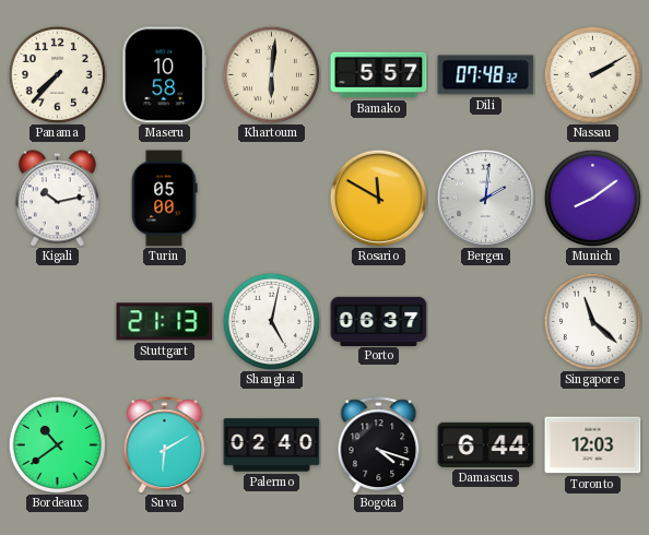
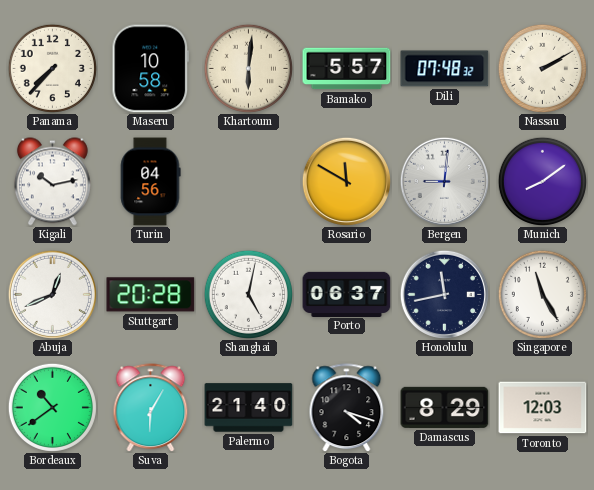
Turin: 05:00 -> 04:56
Bergen: 2:01 -> 9:01
Abuja: none -> 12:41
Stuttgart: 21:13 -> 20:28
Honolulu: none -> 11:43
Singapore: 11:22 -> 11:25
Suva: 6:10 -> 6:05
Palermo: 02:40 -> 21:40
Damascus: 6:44 -> 8:29
